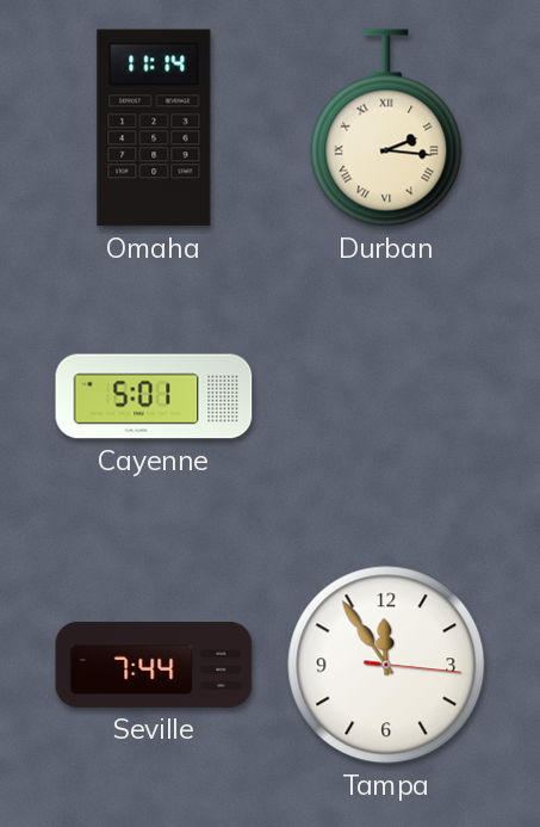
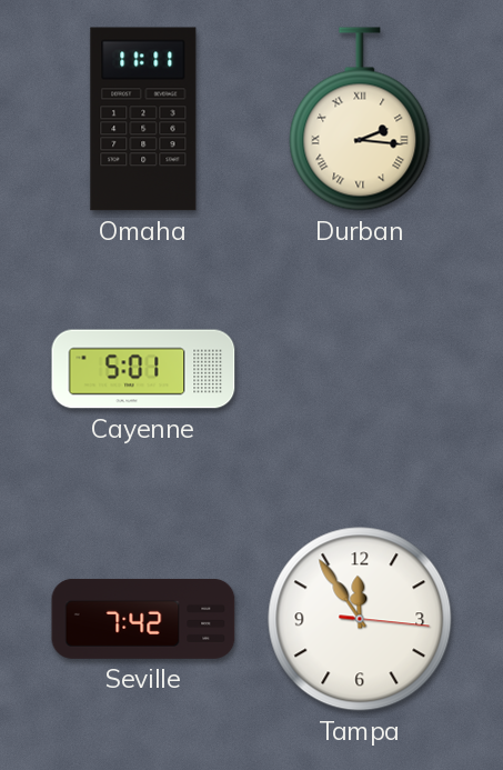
Omaha: 11:14 -> 11:11
Seville: 7:44 -> 7:42
